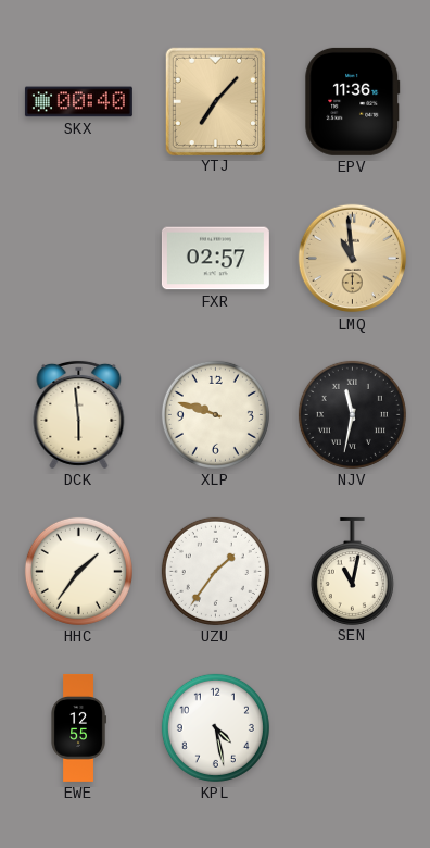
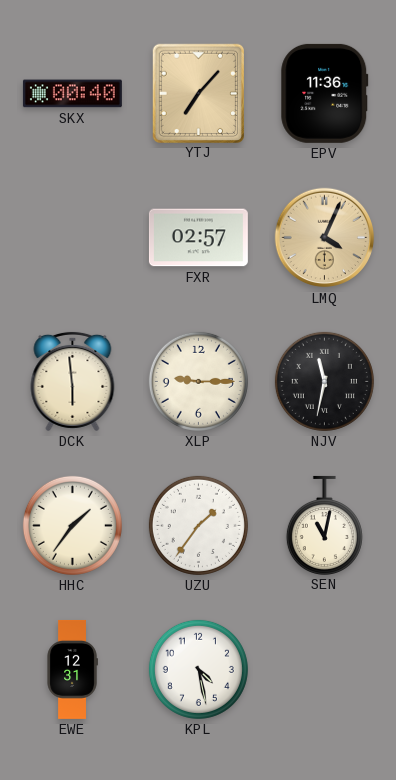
LMQ: 10:59 -> 4:04
XLP: 9:48 -> 9:15
EWE: 12:55 -> 12:31
